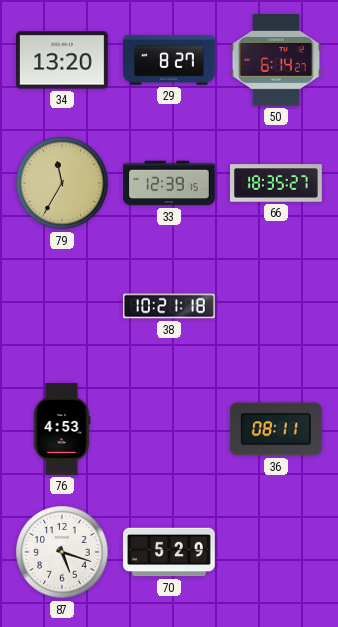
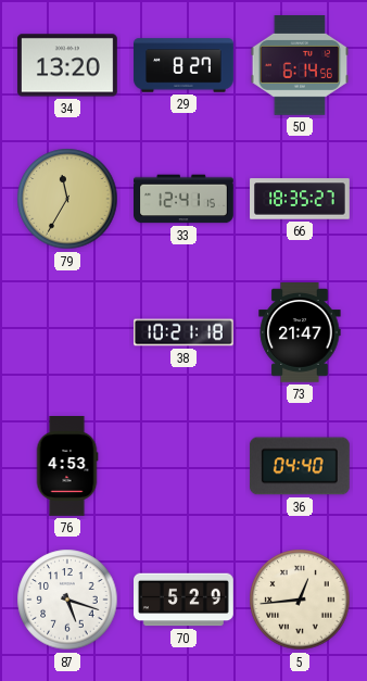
50: 6:14:27 -> 6:14:56
33: 12:39 -> 12:41
73: none -> 21:47
36: 08:11 -> 04:40
5: none -> 12:44
